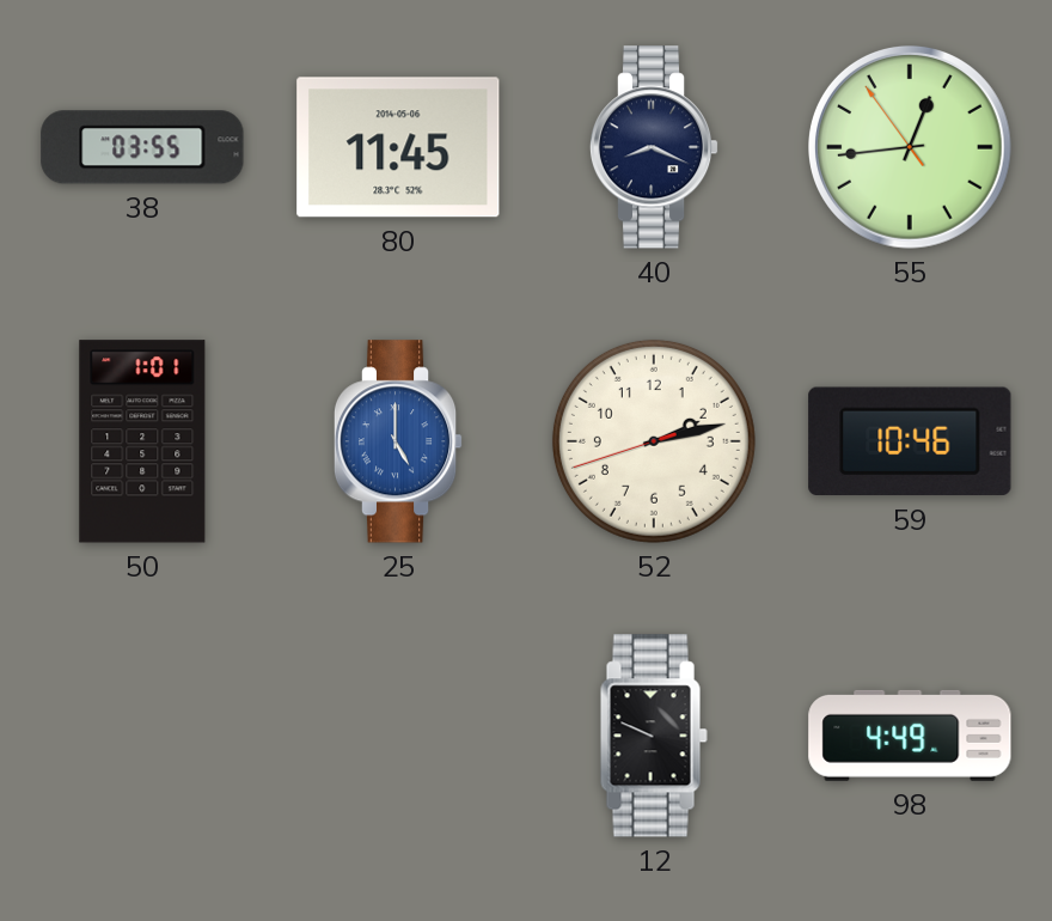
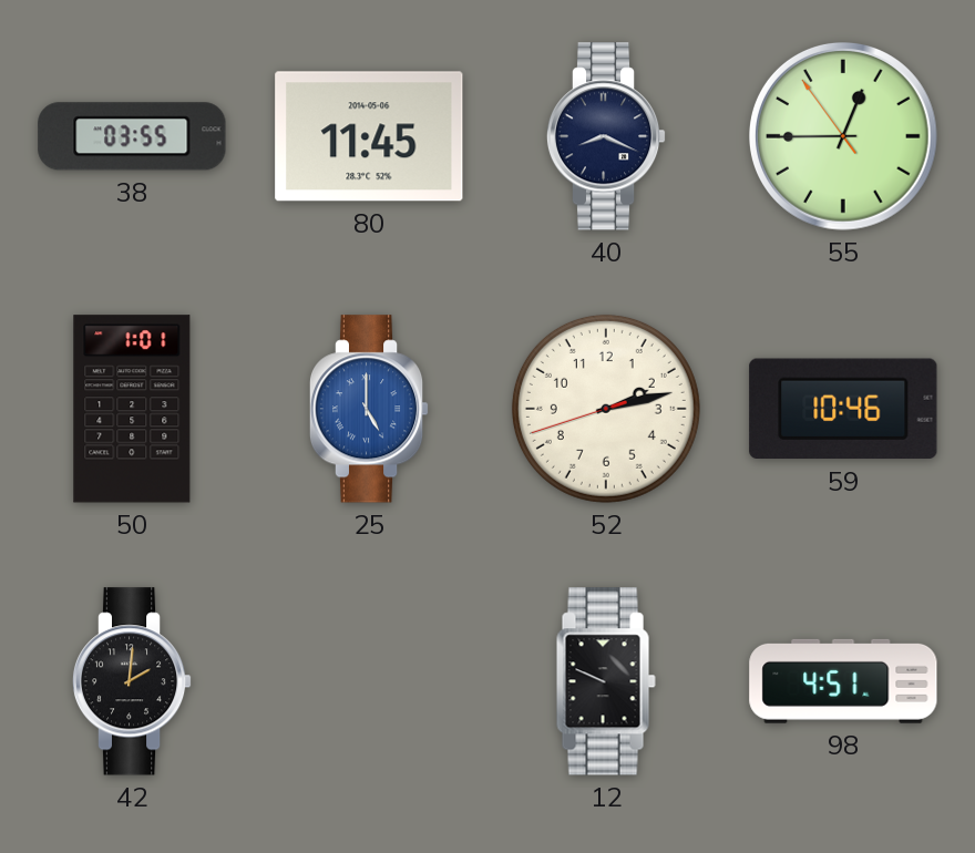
55: 12:43 -> 12:44
42: none -> 2:01
98: 4:49 -> 4:51
